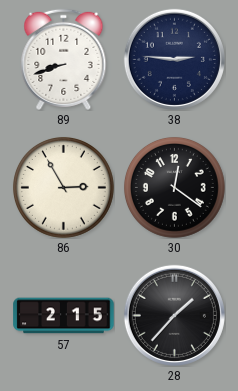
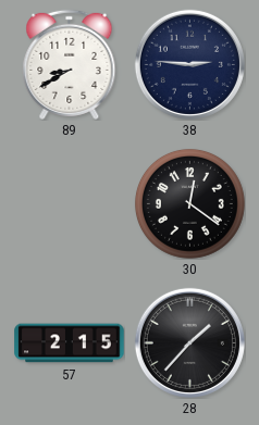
89: 8:42 -> 8:40
86: 2:55 -> none
